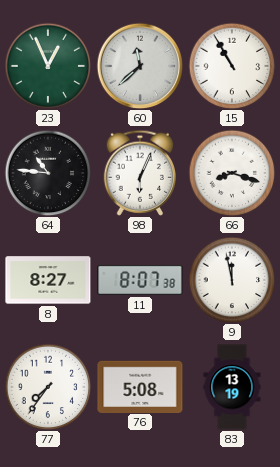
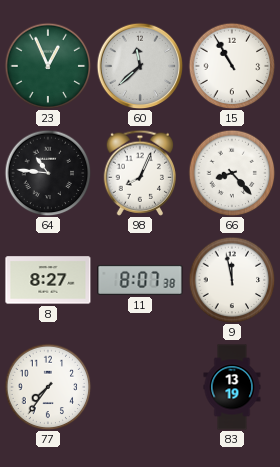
98: 6:04 -> 8:04
66: 8:18 -> 8:23
76: 5:08 -> none
